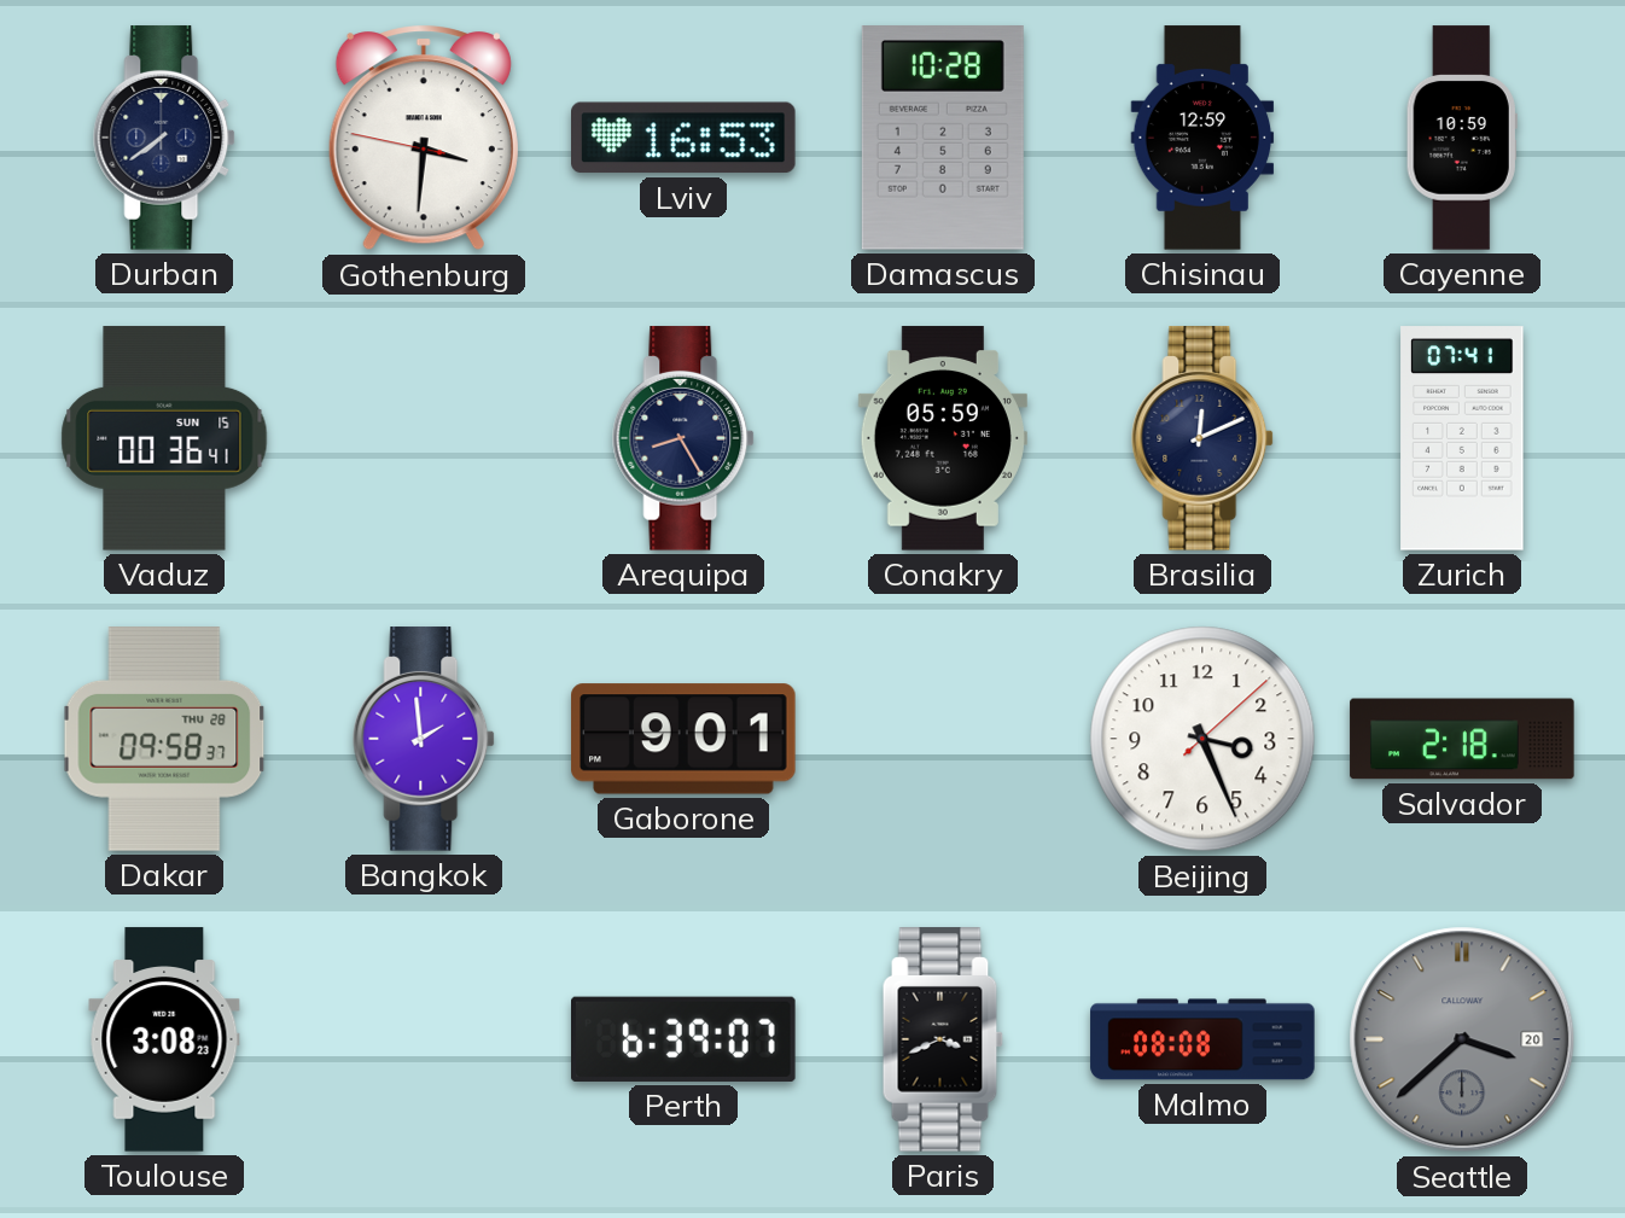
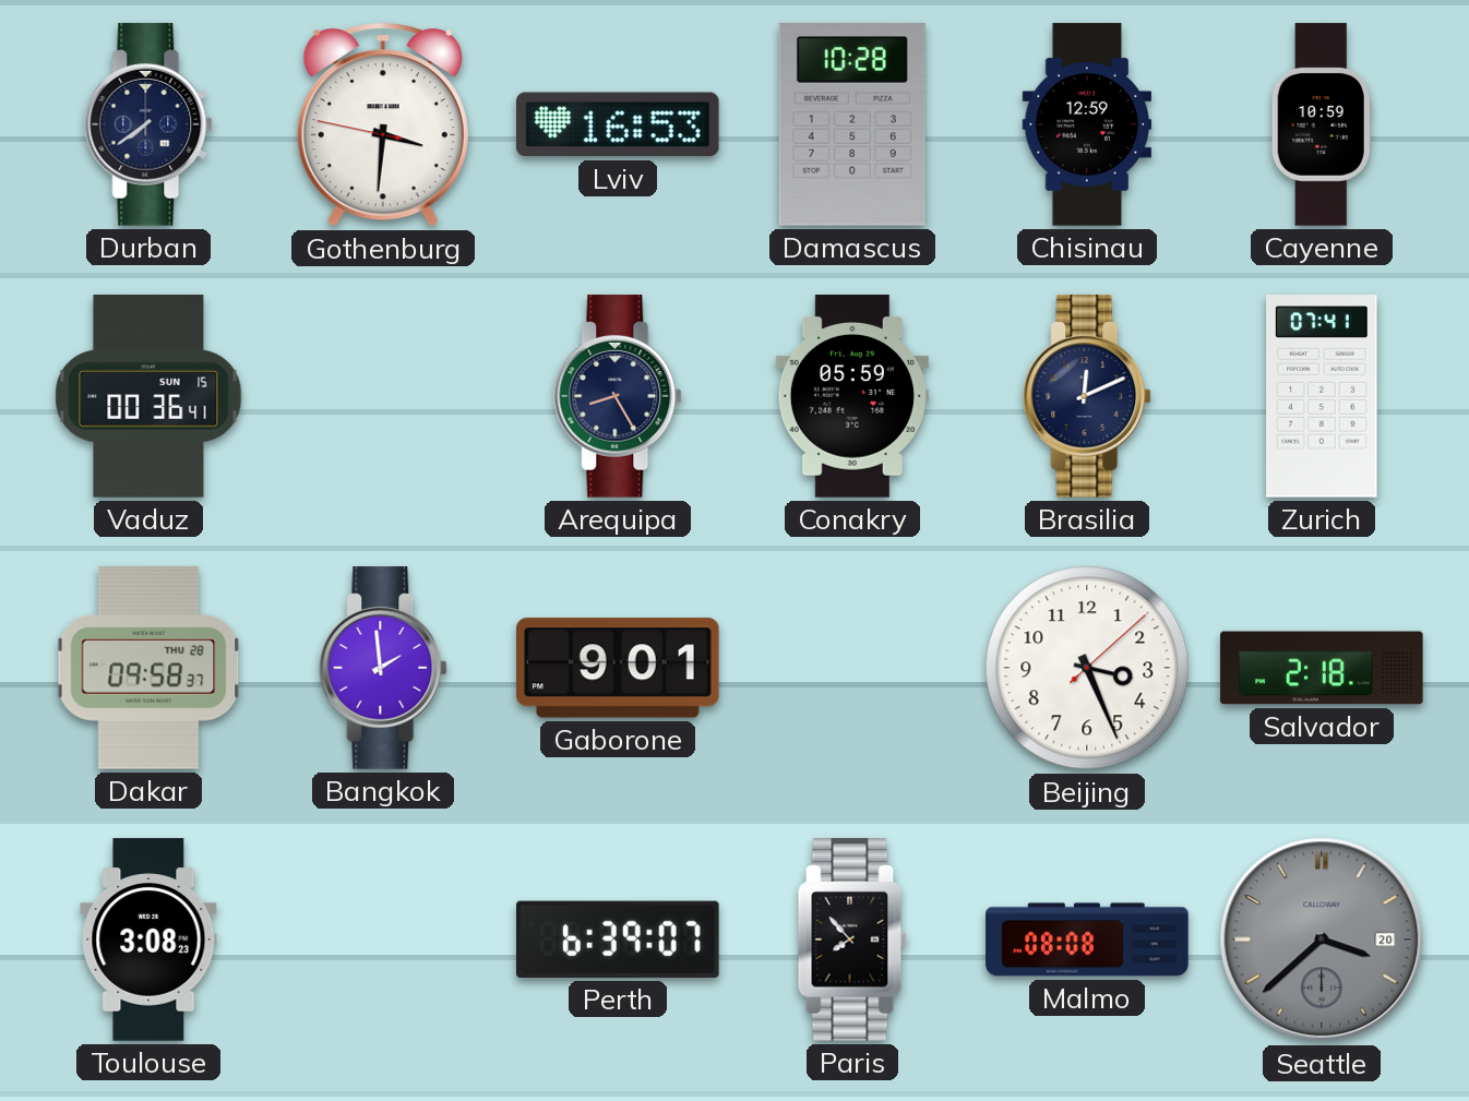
Paris: 3:41 -> 7:53
